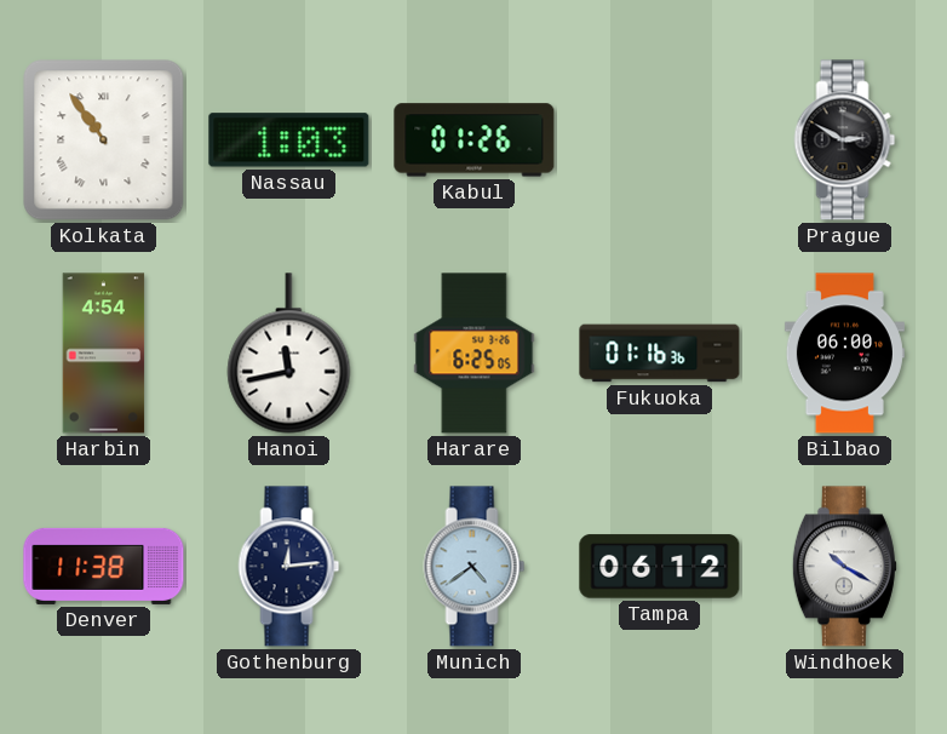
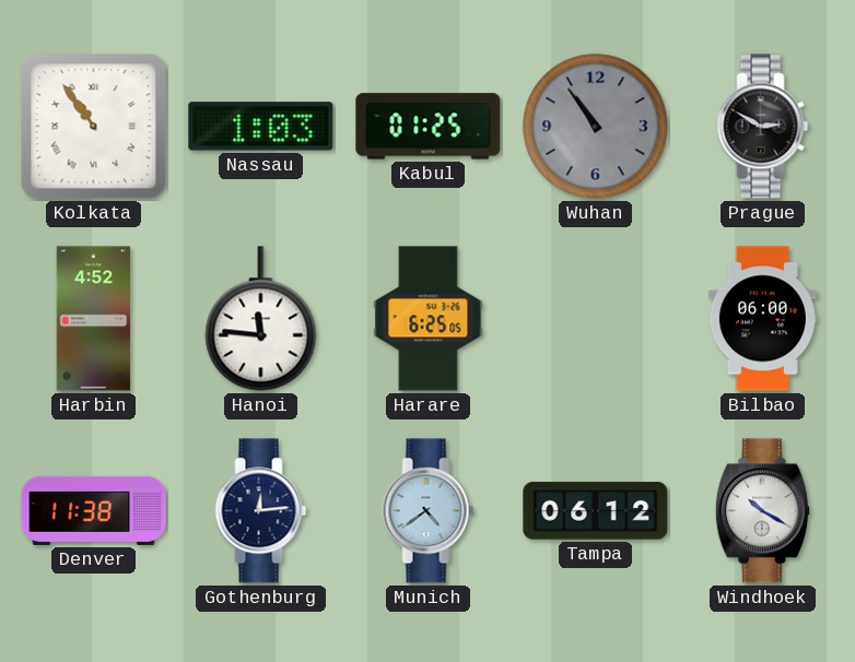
Kabul: 01:26 -> 01:25
Wuhan: none -> 10:54
Harbin: 4:54 -> 4:52
Hanoi: 11:43 -> 11:46
Fukuoka: 01:16 -> none
